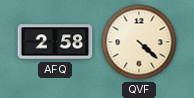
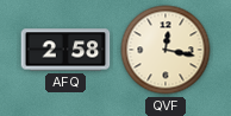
QVF: 4:22 -> 12:17
